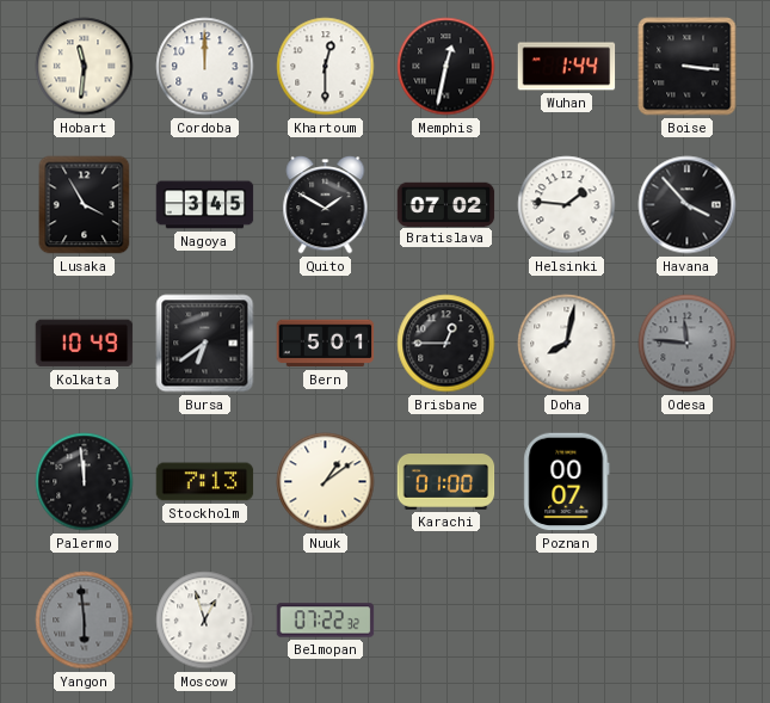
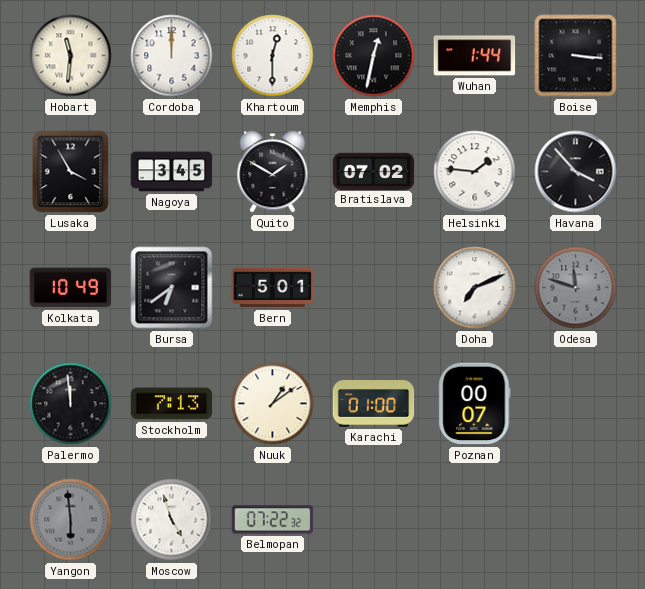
Brisbane: 12:45 -> none
Doha: 8:02 -> 7:11
Odesa: 11:46 -> 11:48
Moscow: 12:57 -> 4:57
